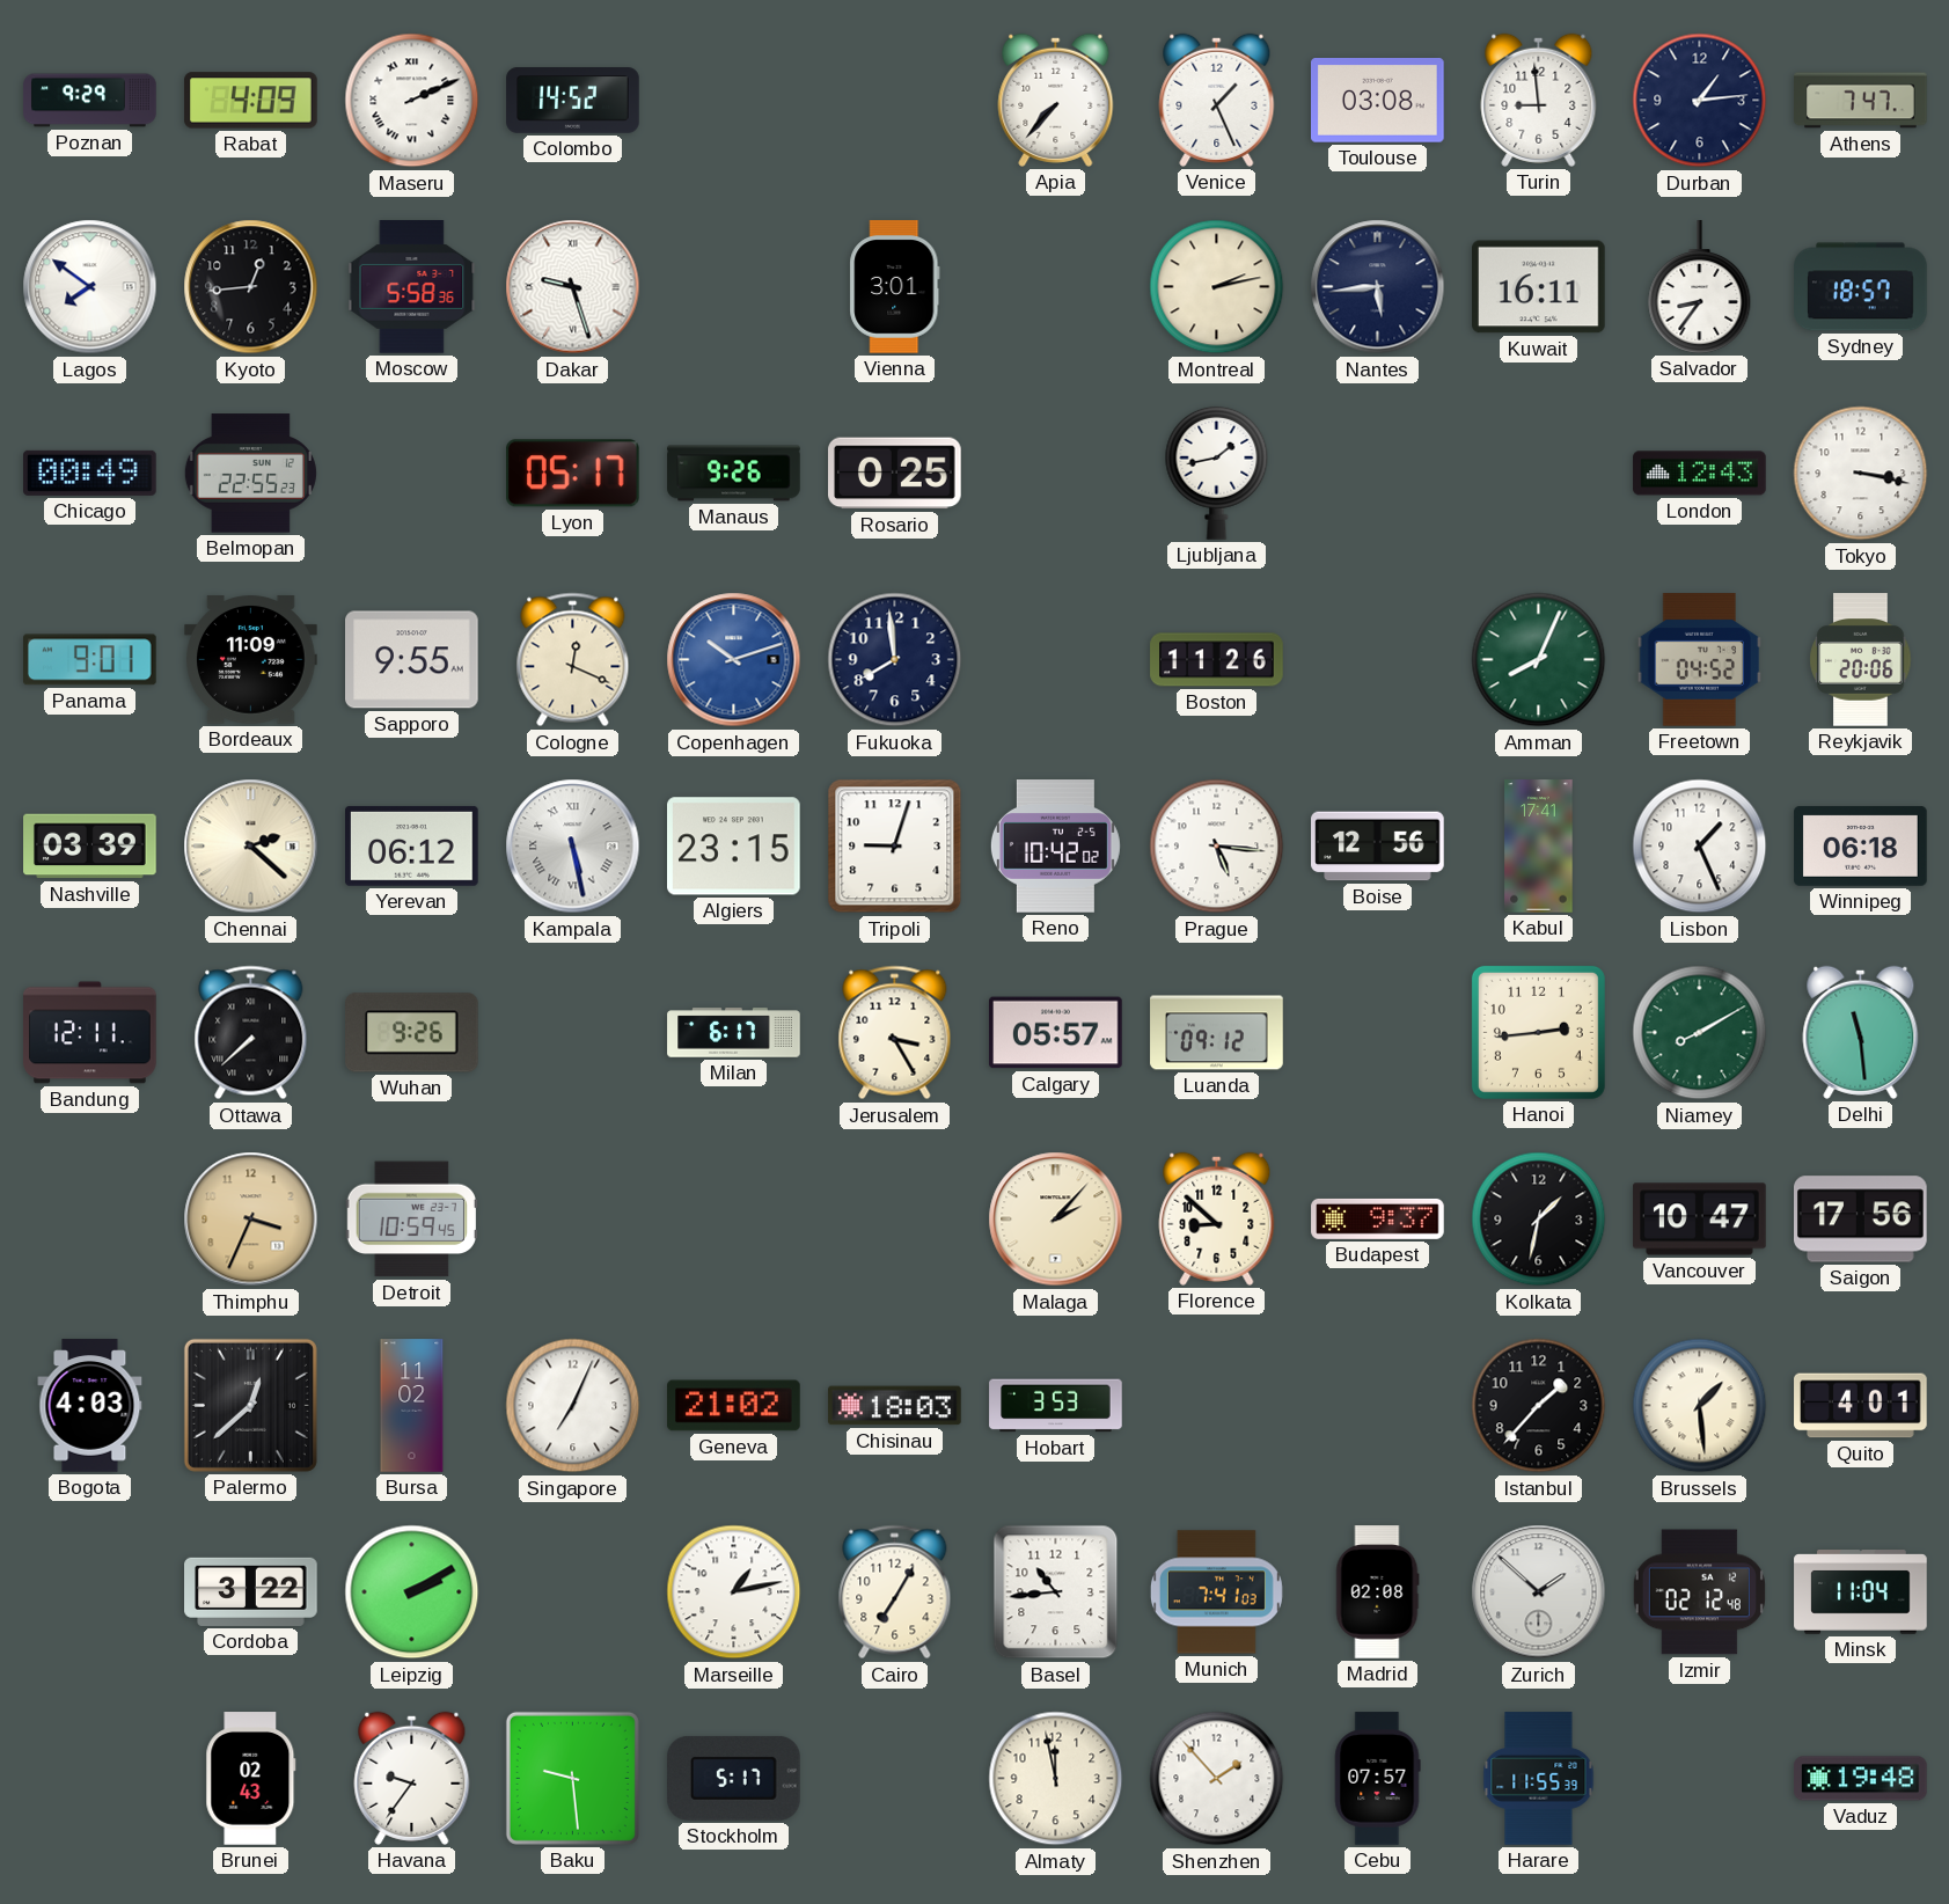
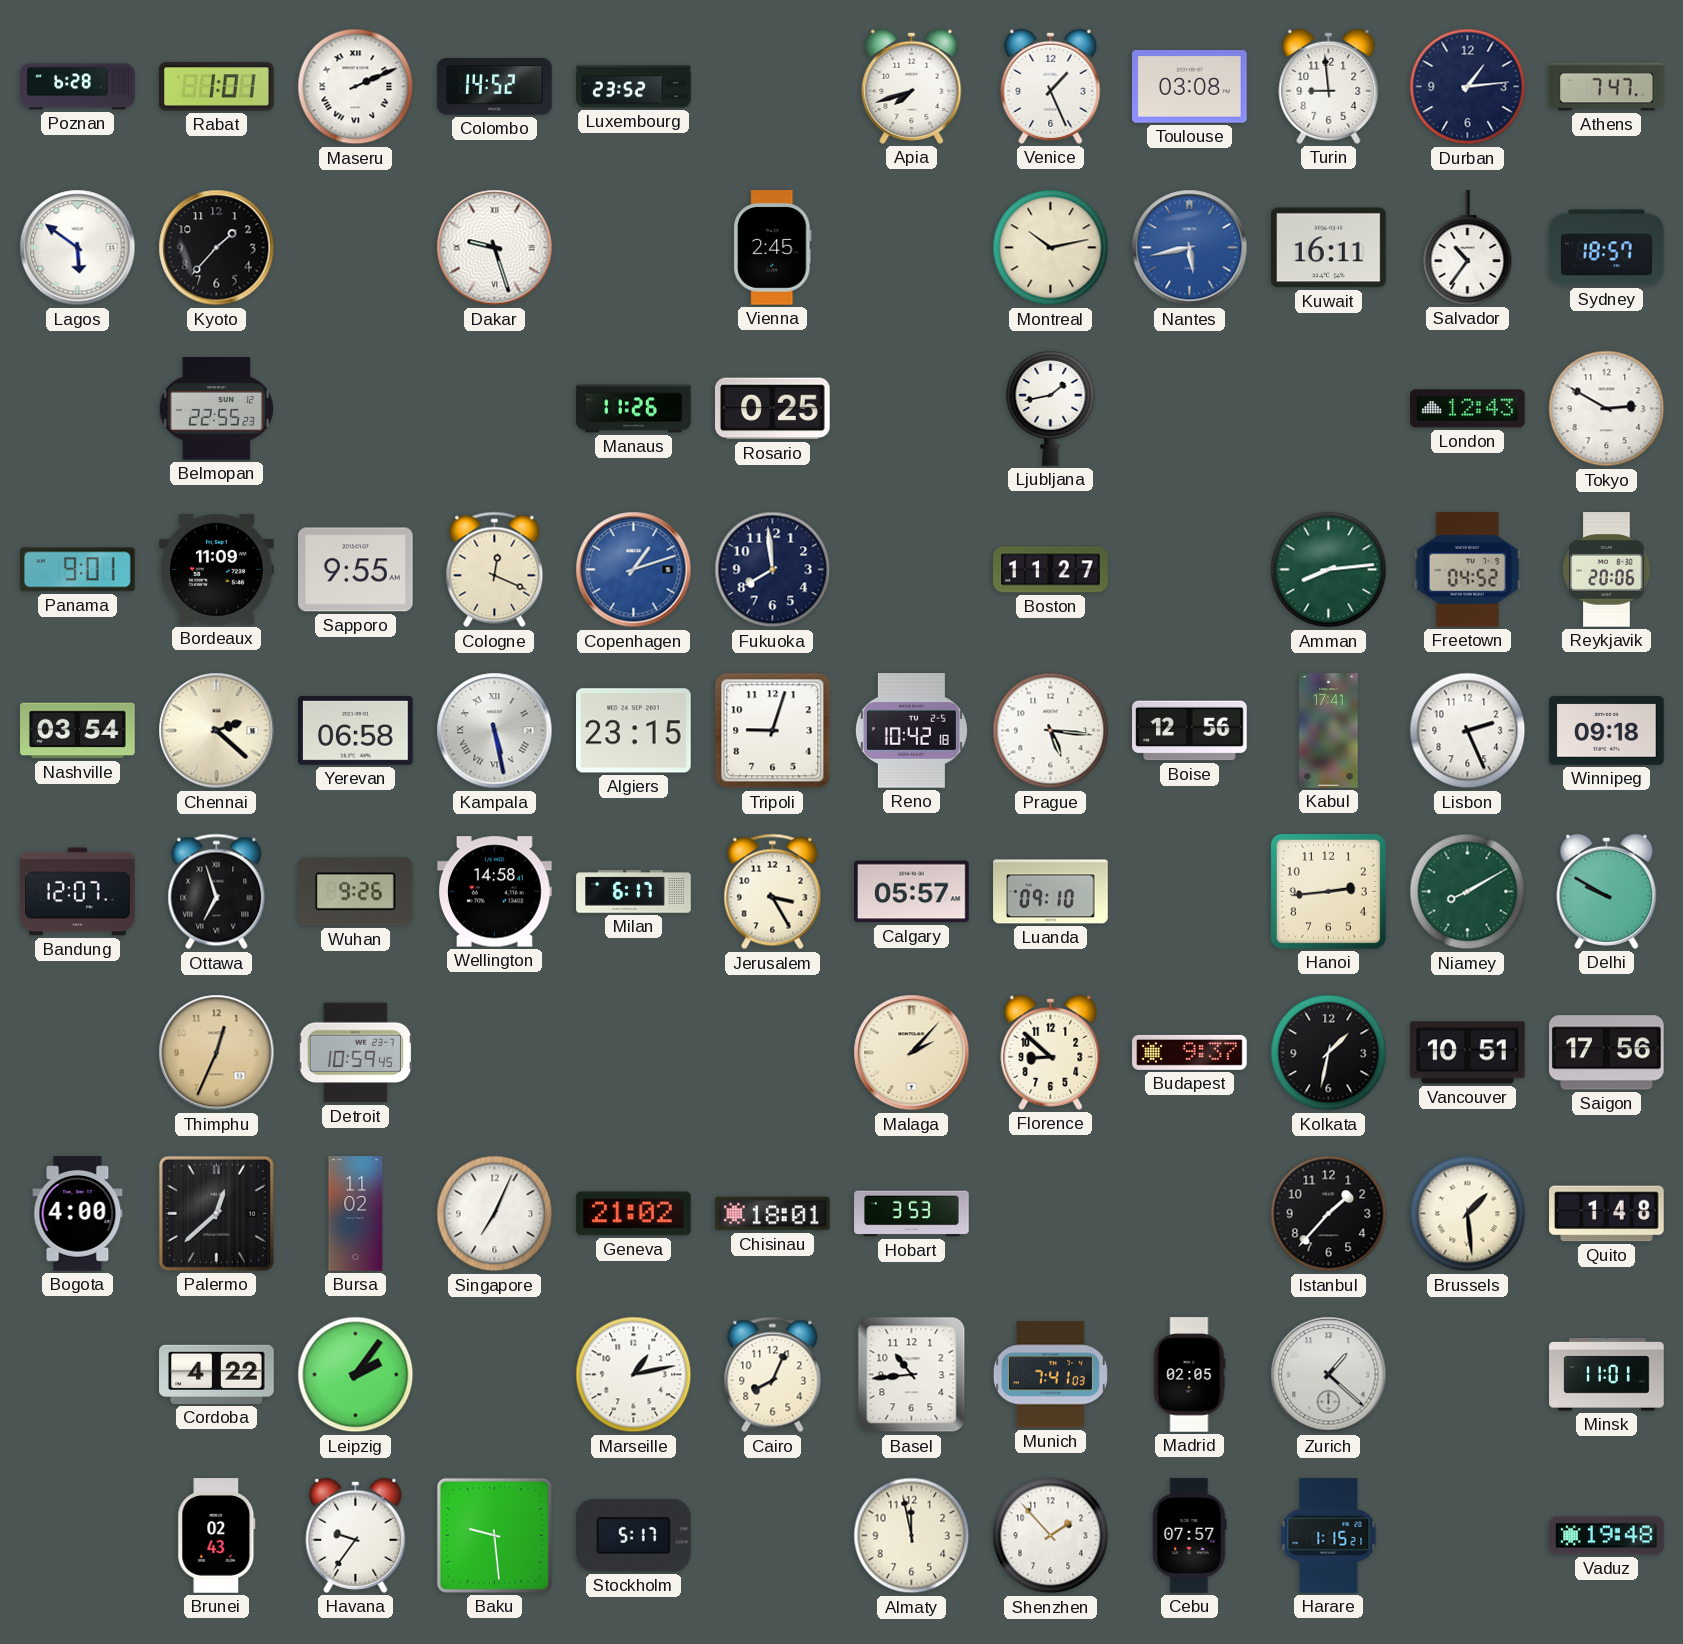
Poznan: 9:29 -> 6:28
Rabat: 4:09 -> 1:01
Luxembourg: none -> 23:52
Apia: 7:37 -> 7:42
Lagos: 7:51 -> 5:51
Kyoto: 12:44 -> 1:37
Moscow: 5:58 -> none
Vienna: 3:01 -> 2:45
Montreal: 2:13 -> 10:13
Nantes: 5:44 -> 5:43
Nantes dial: navy -> blue
Salvador: 8:36 -> 10:36
Chicago: 00:49 -> none
Lyon: 05:17 -> none
Manaus: 9:26 -> 11:26
Tokyo: 3:17 -> 2:50
Copenhagen: 10:12 -> 1:12
Boston: 11:26 -> 11:27
Amman: 8:04 -> 8:14
Nashville: 03:39 -> 03:54
Yerevan: 06:12 -> 06:58
Reno: 10:42:02 -> 10:42:18
Lisbon: 1:26 -> 2:26
Winnipeg: 06:18 -> 09:18
Bandung: 12:11 -> 12:07
Ottawa: 7:38 -> 6:57
Wellington: none -> 14:58
Luanda: 09:12 -> 09:10
Delhi: 11:29 -> 9:50
Thimphu: 3:34 -> 12:34
Vancouver: 10:47 -> 10:51
Bogota: 4:03 -> 4:00
Chisinau: 18:03 -> 18:01
Quito: 4:01 -> 1:48
Cordoba: 3:22 -> 4:22
Leipzig: 2:10 -> 2:06
Cairo: 7:05 -> 8:04
Madrid: 02:08 -> 02:05
Zurich: 1:52 -> 1:22
Izmir: 02:12 -> none
Minsk: 11:04 -> 11:01
Harare: 11:55 -> 1:15
